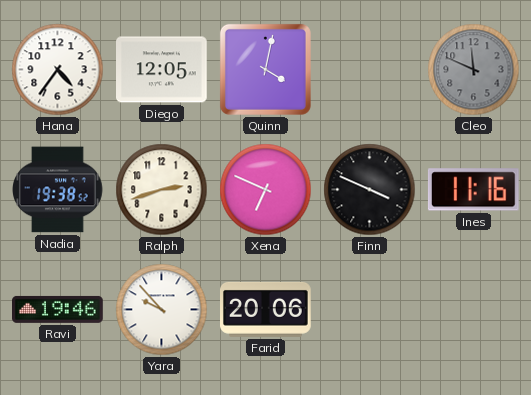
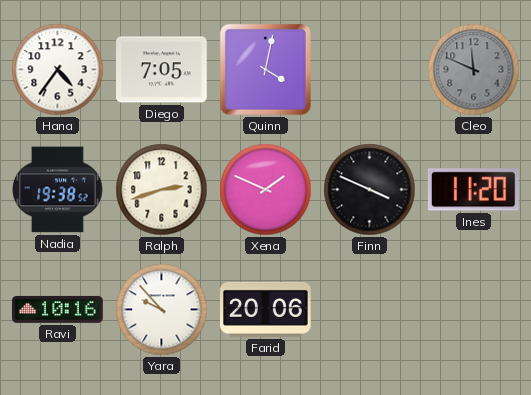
Diego: 12:05 -> 7:05
Xena: 6:49 -> 1:49
Ines: 11:16 -> 11:20
Ravi: 19:46 -> 10:16
